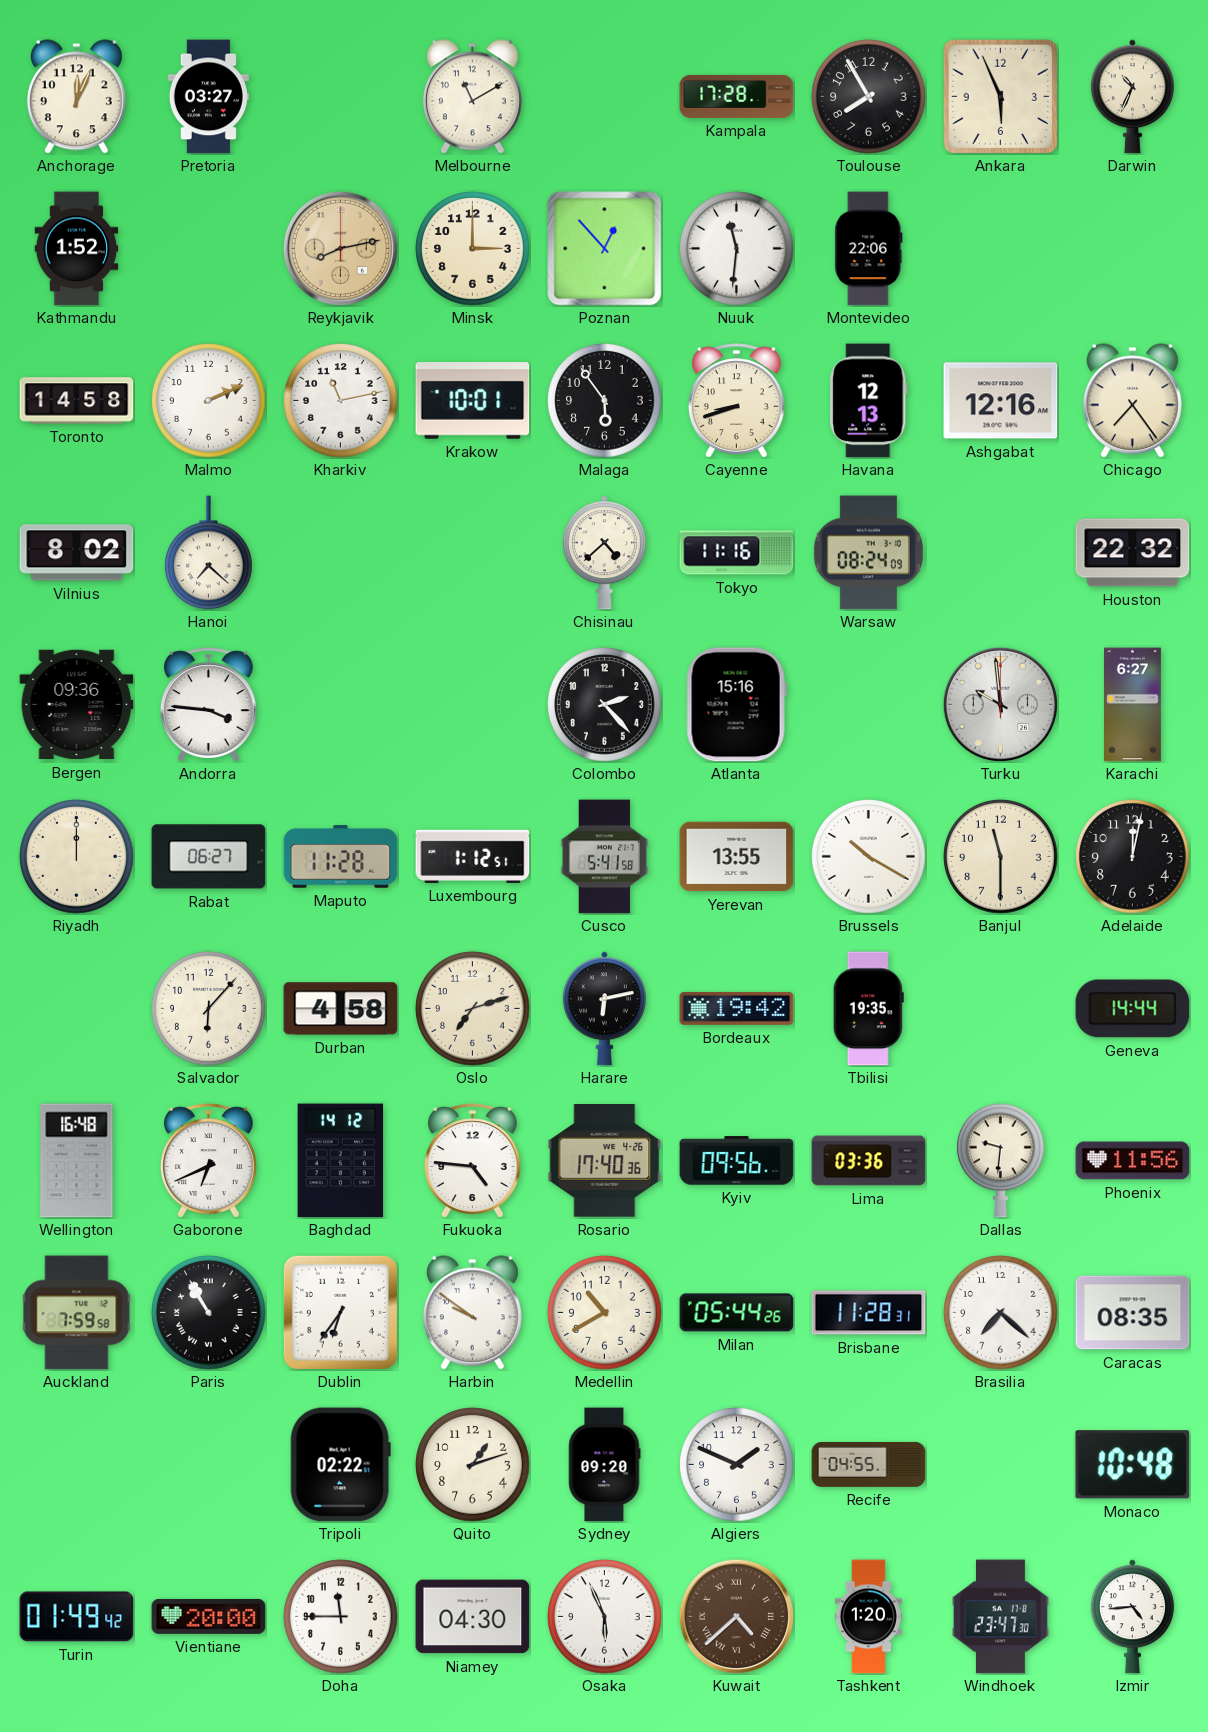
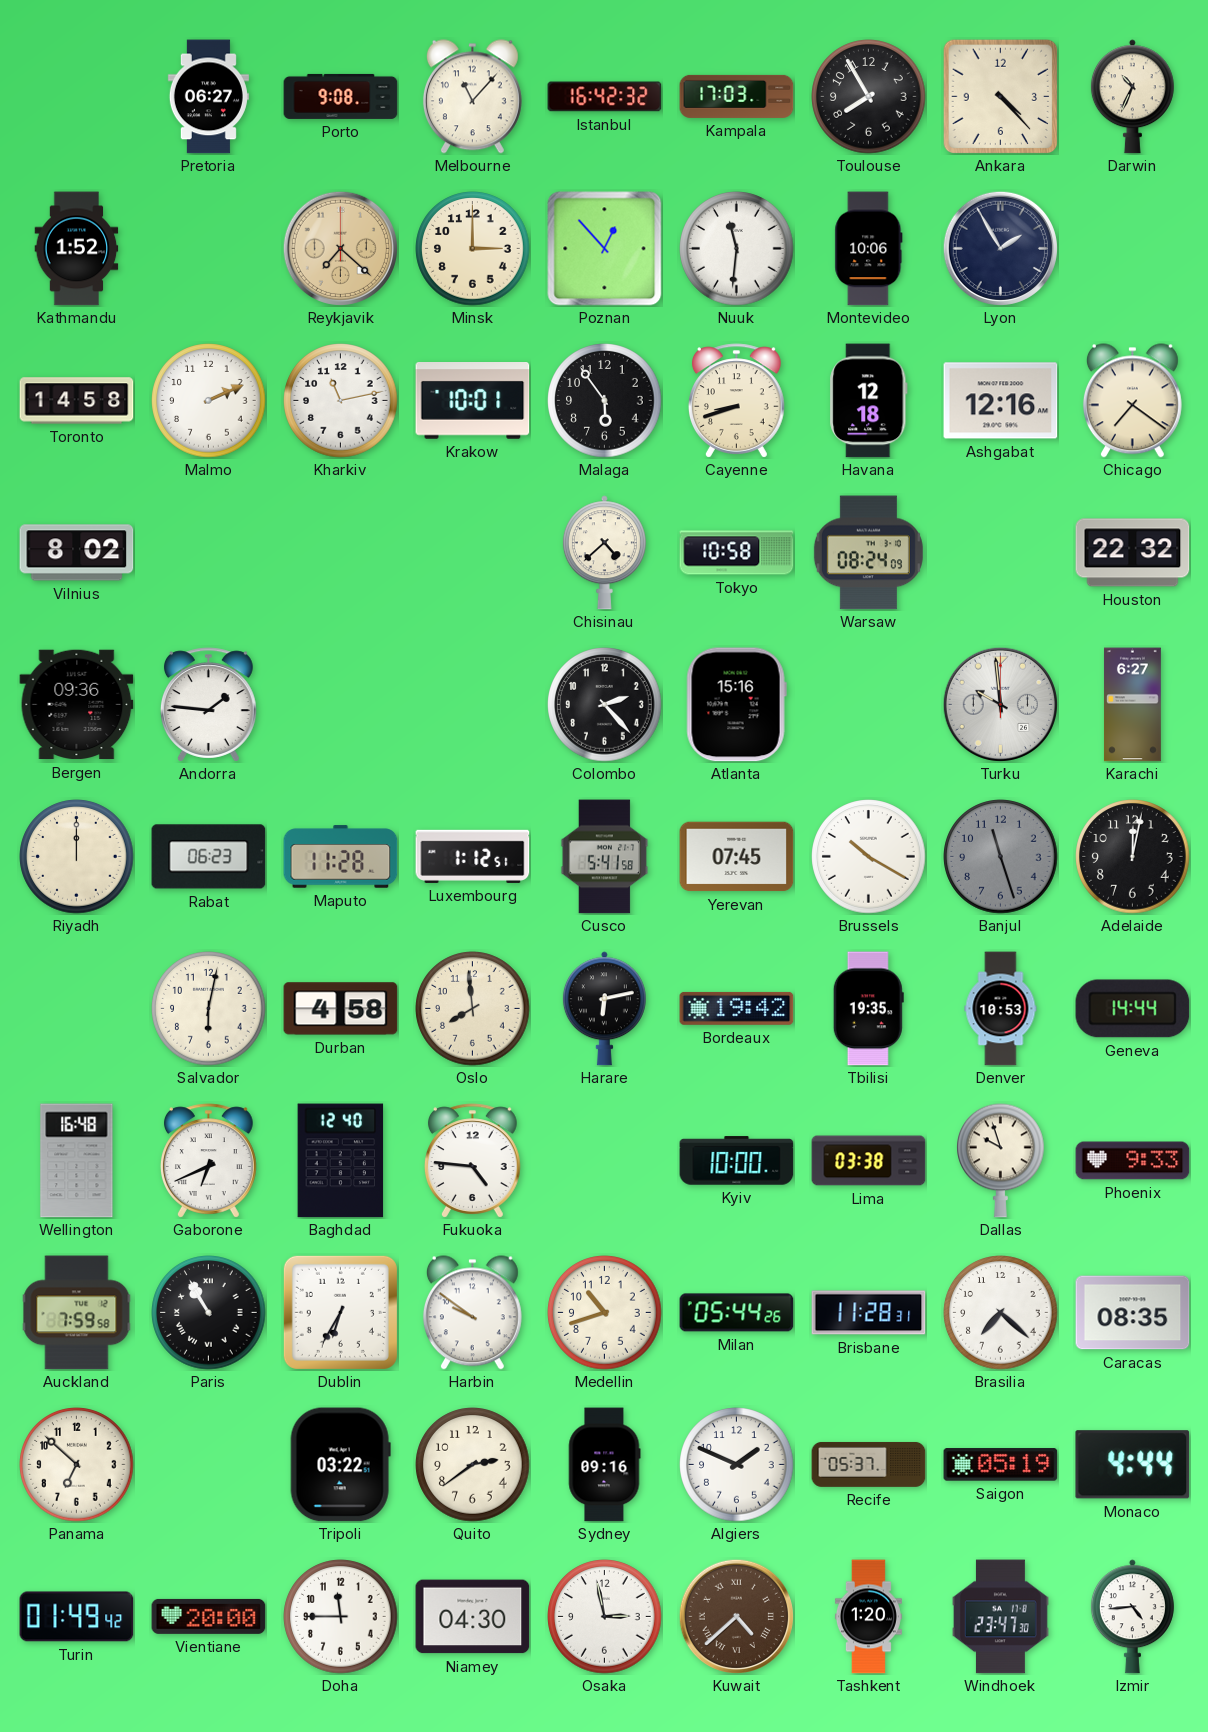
Anchorage: 12:04 -> none
Pretoria: 03:27 -> 06:27
Porto: none -> 9:08
Melbourne: 11:10 -> 11:07
Istanbul: none -> 16:42
Kampala: 17:28 -> 17:03
Ankara: 5:56 -> 4:23
Reykjavik: 8:13 -> 7:22
Montevideo: 22:06 -> 10:06
Lyon: none -> 1:55
Havana: 12:13 -> 12:18
Chicago: 7:24 -> 7:21
Hanoi: 7:22 -> none
Tokyo: 11:16 -> 10:58
Andorra: 3:46 -> 1:46
Rabat: 06:27 -> 06:23
Yerevan: 13:55 -> 07:45
Banjul: 11:30 -> 11:27
Banjul dial: cream -> grey
Salvador: 6:07 -> 6:02
Oslo: 7:12 -> 7:59
Denver: none -> 10:53
Baghdad: 14:12 -> 12:40
Rosario: 17:40 -> none
Kyiv: 09:56 -> 10:00
Lima: 03:36 -> 03:38
Dallas: 9:31 -> 9:57
Phoenix: 11:56 -> 9:33
Dublin: 6:36 -> 6:35
Medellin: 10:40 -> 10:42
Panama: none -> 6:52
Tripoli: 02:22 -> 03:22
Quito: 1:12 -> 2:39
Sydney: 09:20 -> 09:16
Recife: 04:55 -> 05:37
Saigon: none -> 05:19
Monaco: 10:48 -> 4:44
Osaka: 5:56 -> 2:58
